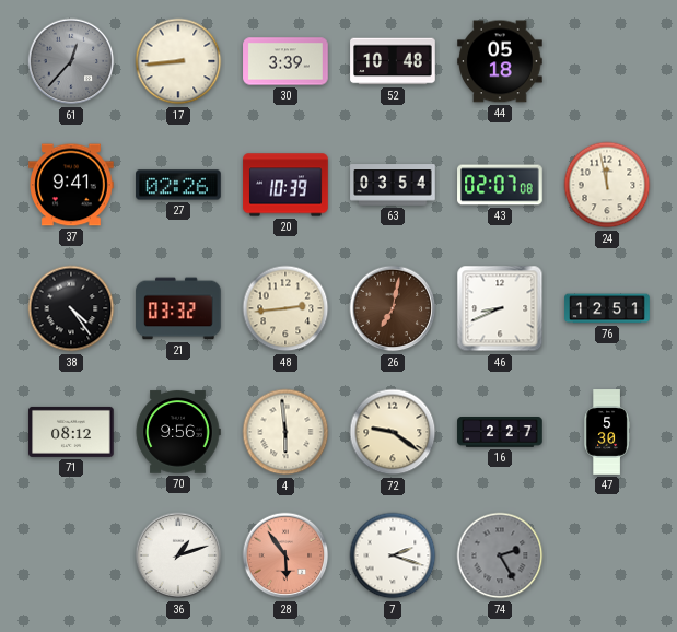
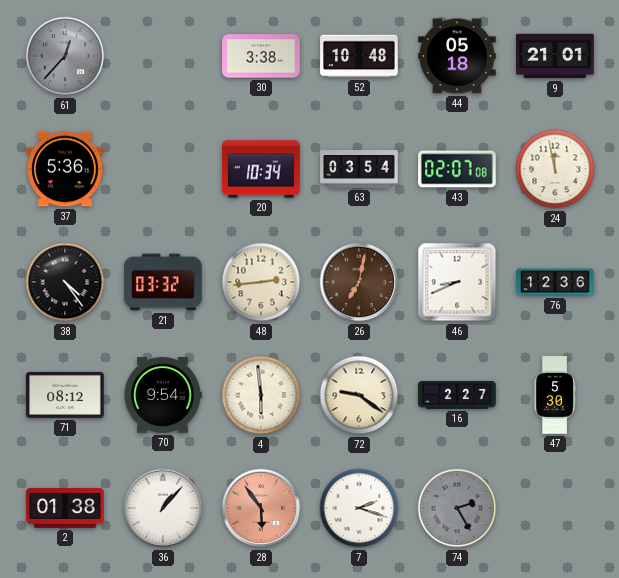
17: 8:44 -> none
30: 3:39 -> 3:38
9: none -> 21:01
37: 9:41 -> 5:36
27: 02:26 -> none
20: 10:39 -> 10:34
76: 12:51 -> 12:36
70: 9:56 -> 9:54
2: none -> 01:38
36: 1:12 -> 1:07
